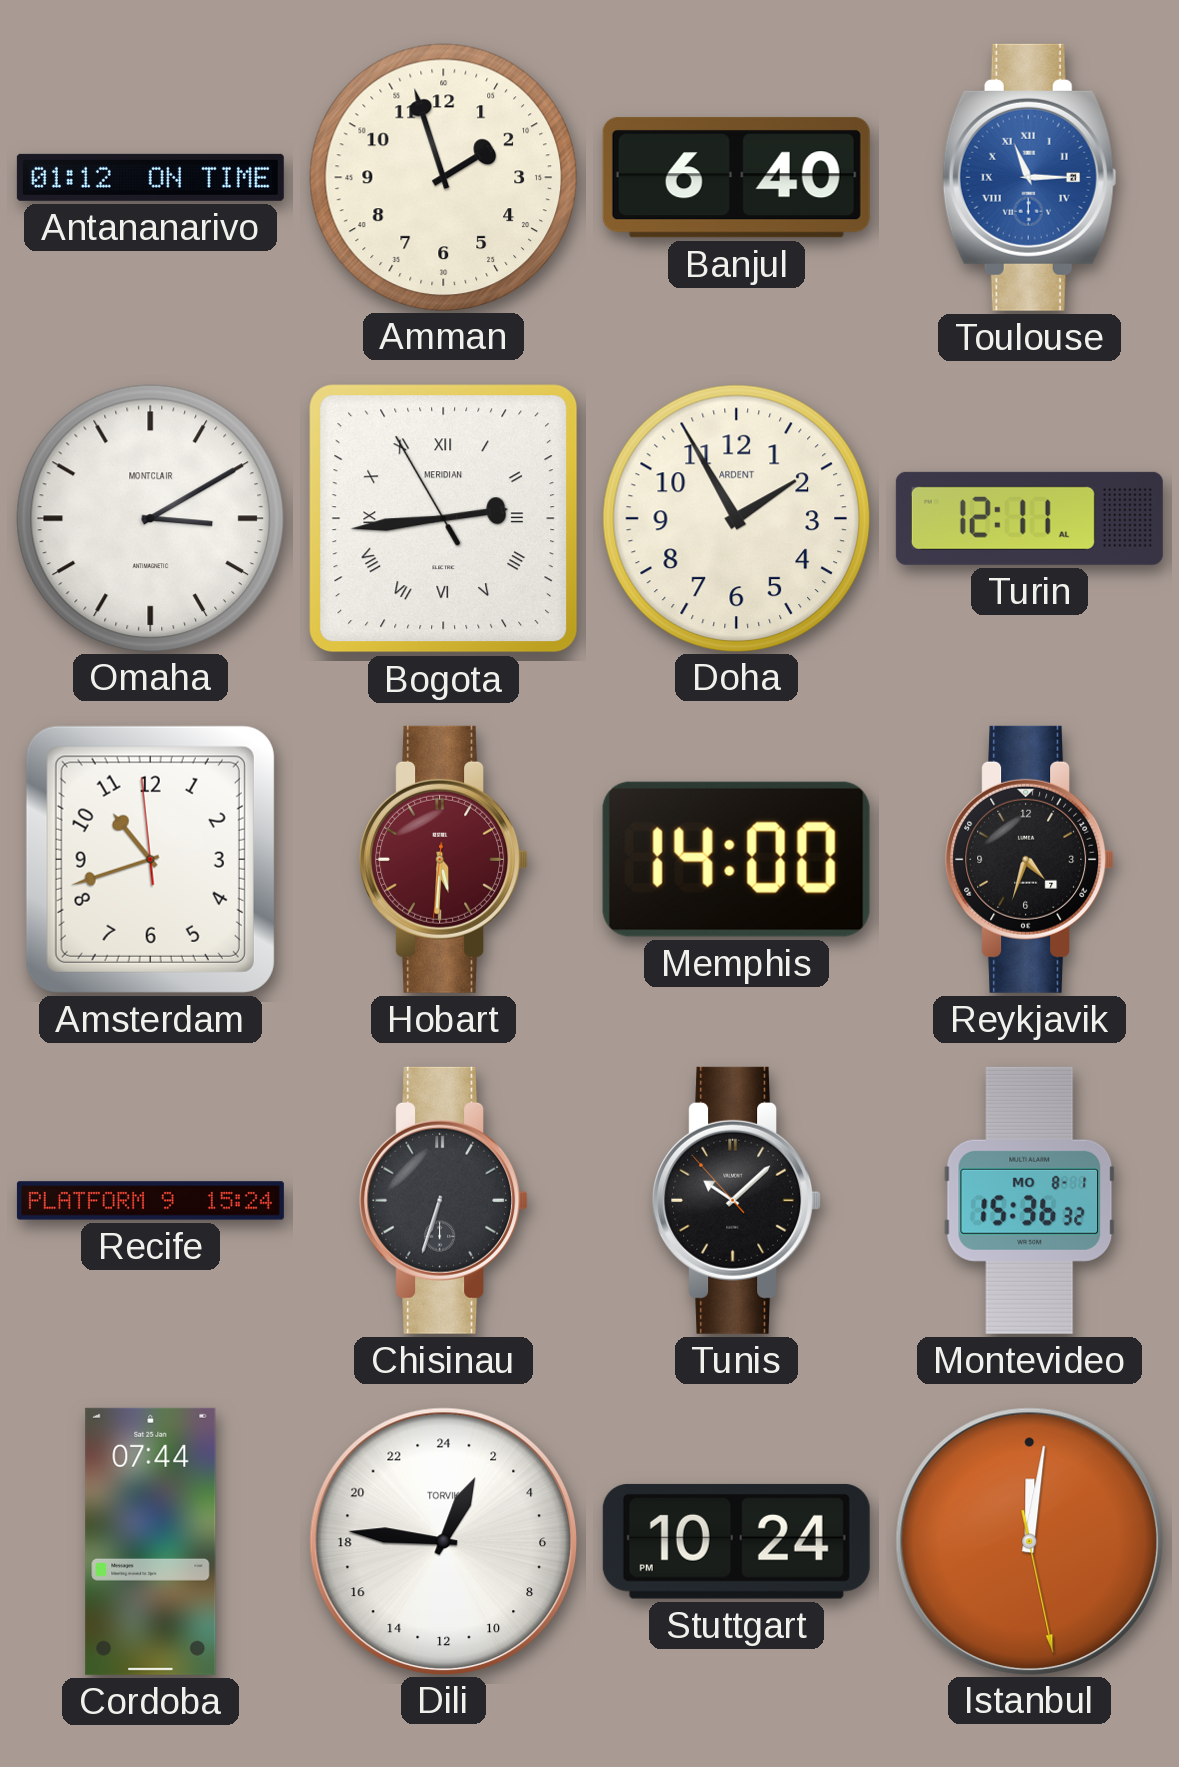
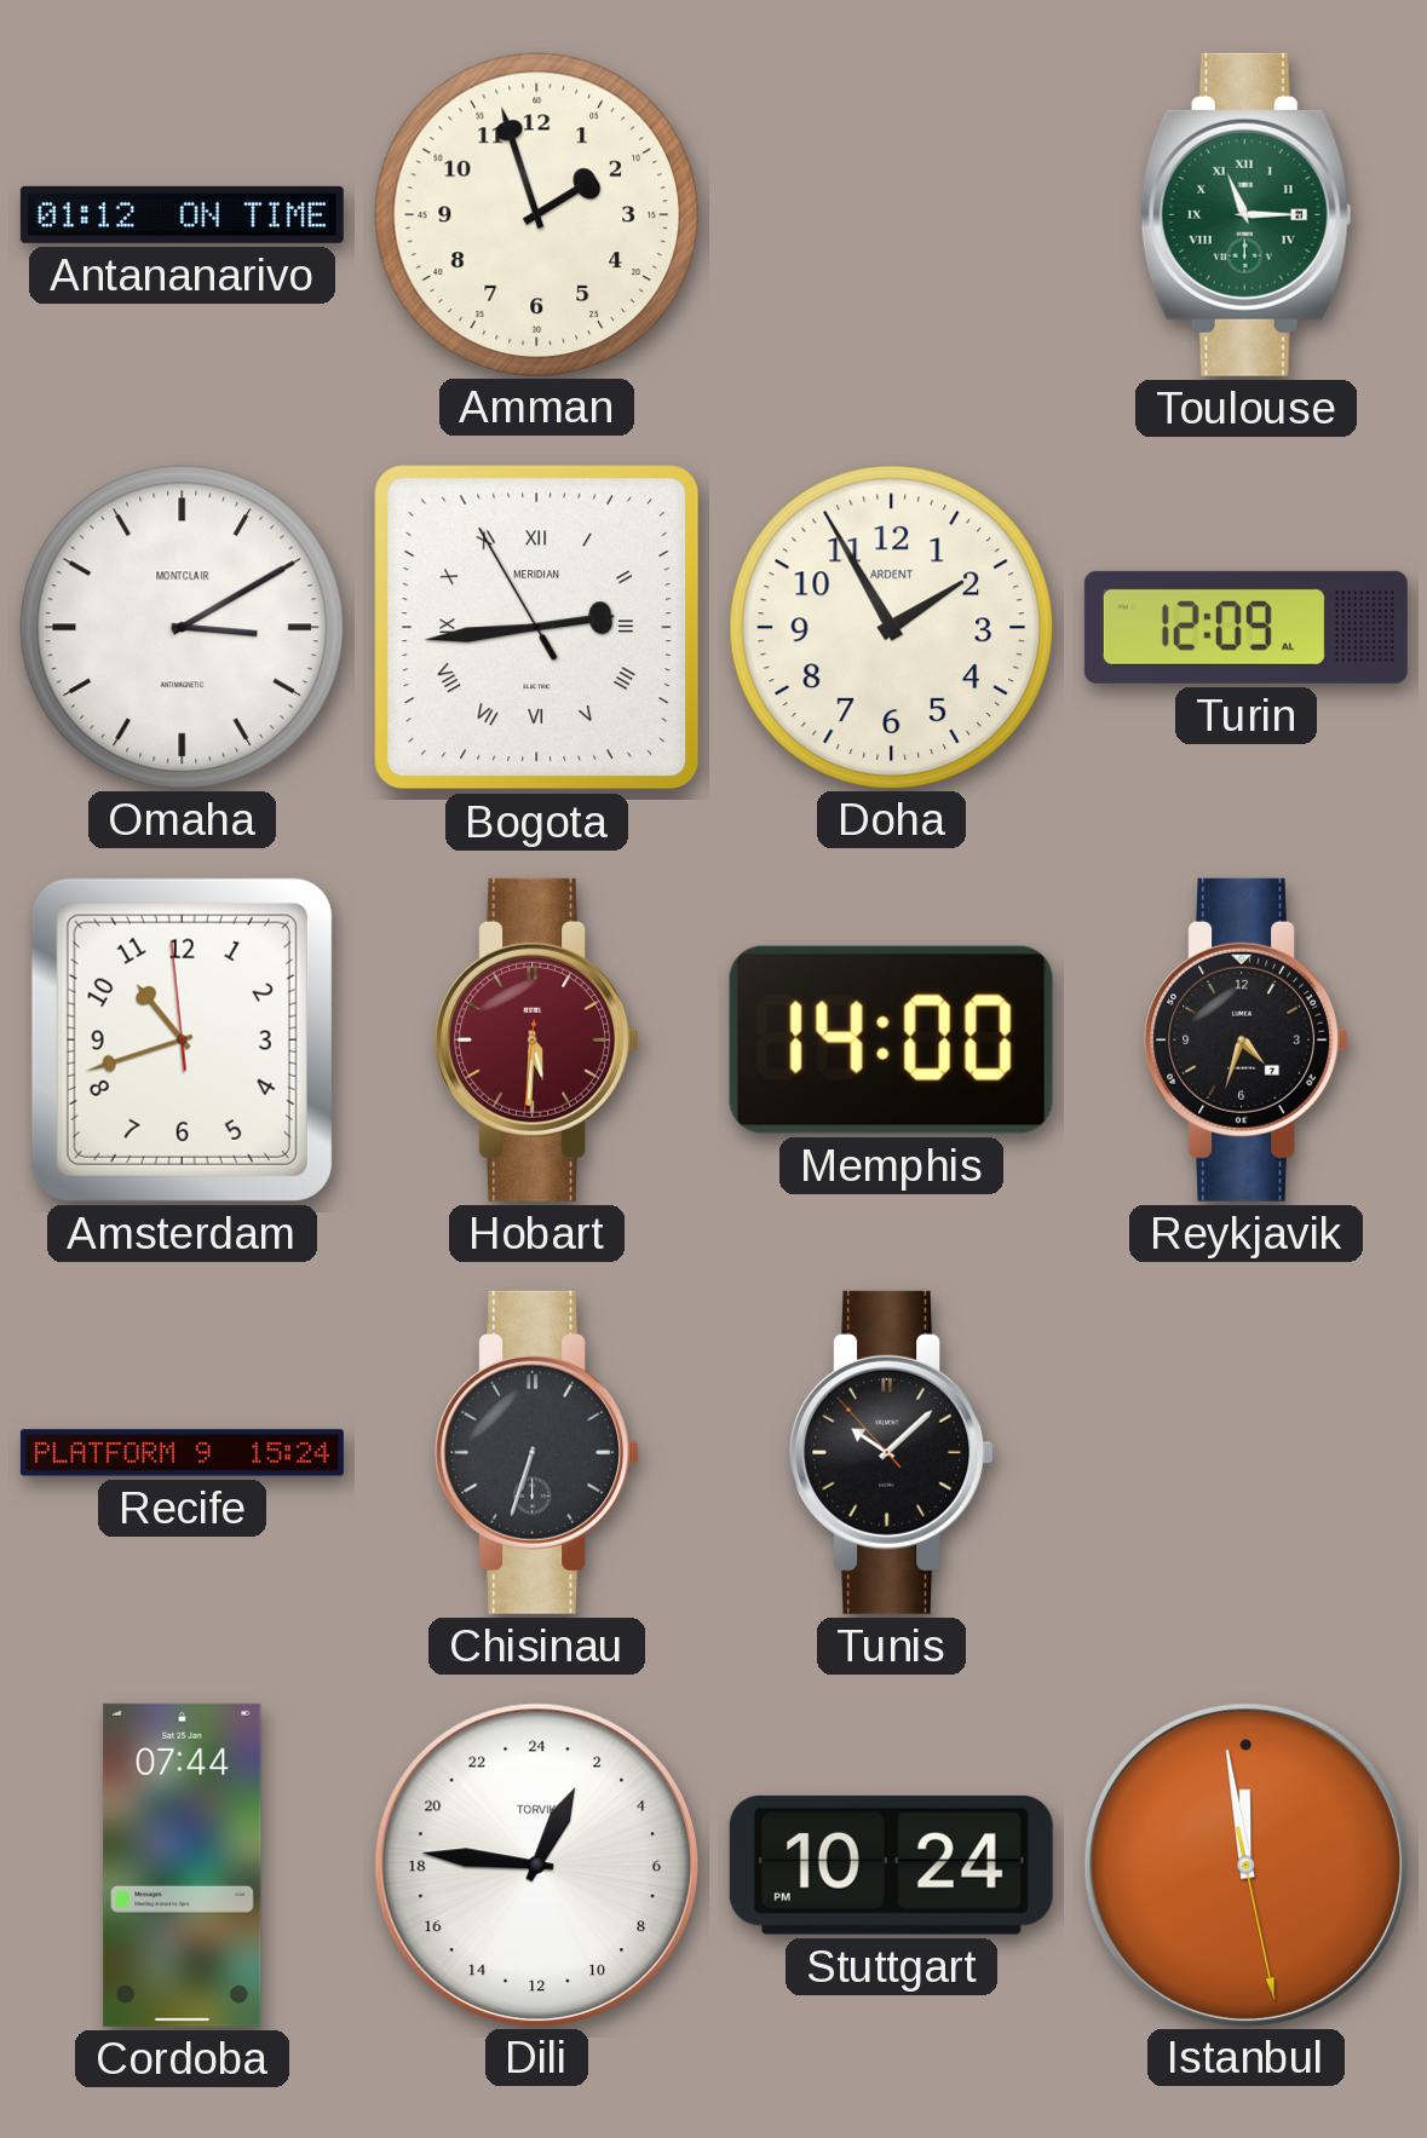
Banjul: 6:40 -> none
Toulouse dial: blue -> green
Turin: 12:11 -> 12:09
Montevideo: 15:36 -> none
Istanbul: 12:01 -> 11:58
